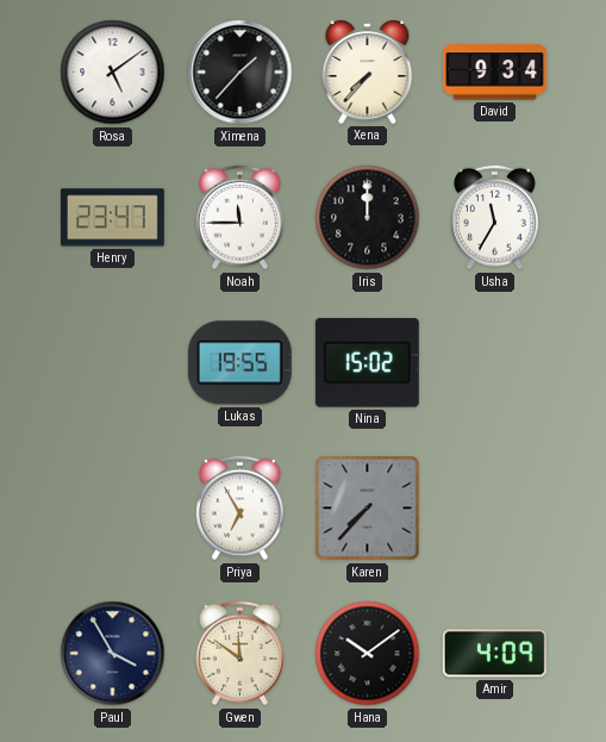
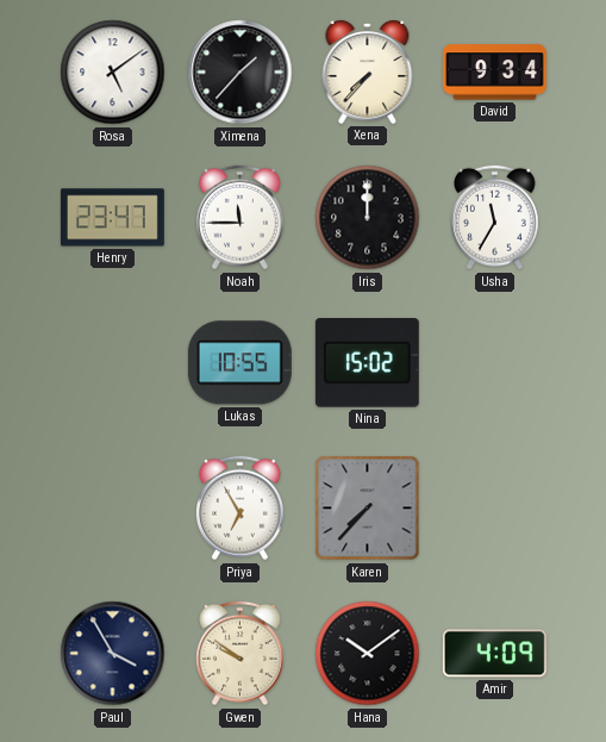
Lukas: 19:55 -> 10:55
Gwen: 11:51 -> 9:51
